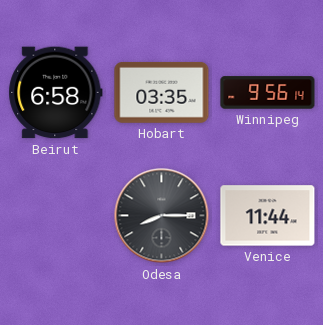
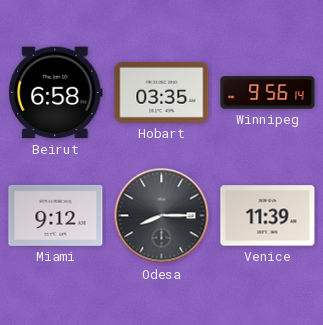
Miami: none -> 9:12
Venice: 11:44 -> 11:39
